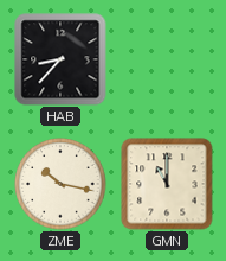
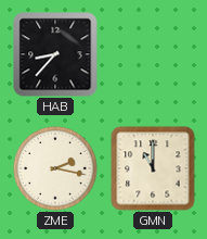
ZME: 10:17 -> 2:17
